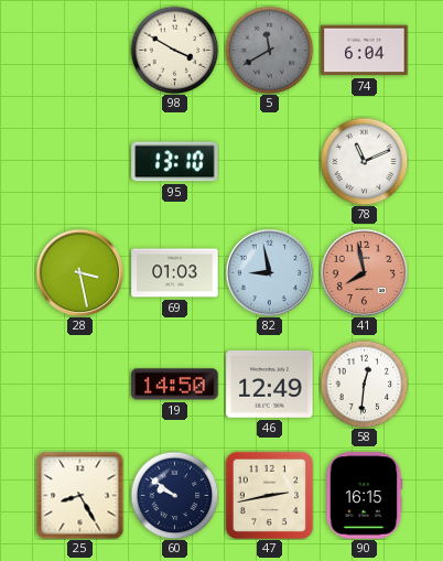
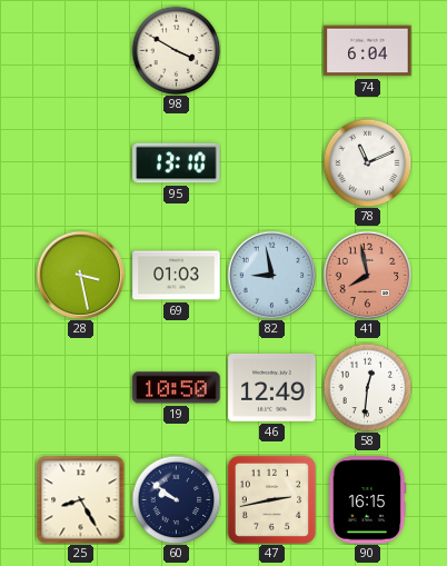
5: 11:40 -> none
19: 14:50 -> 10:50
